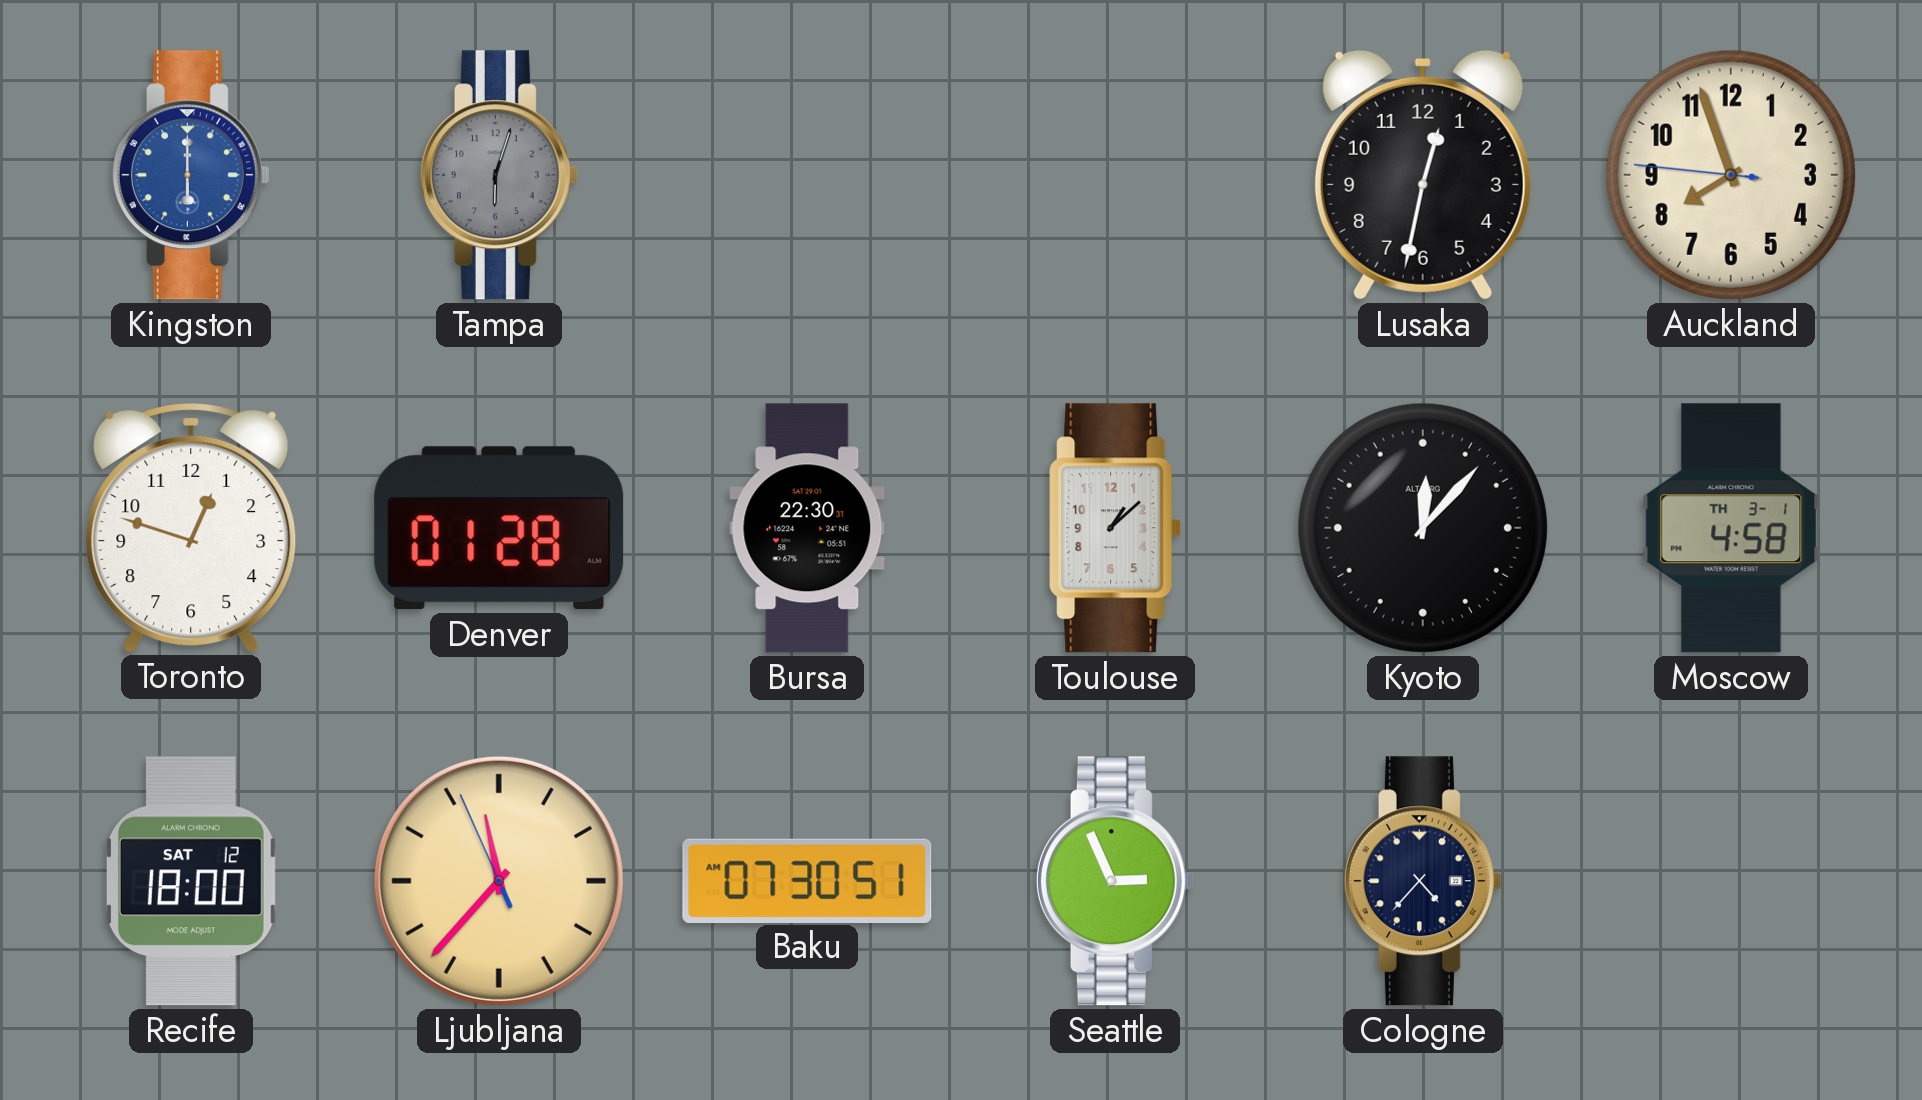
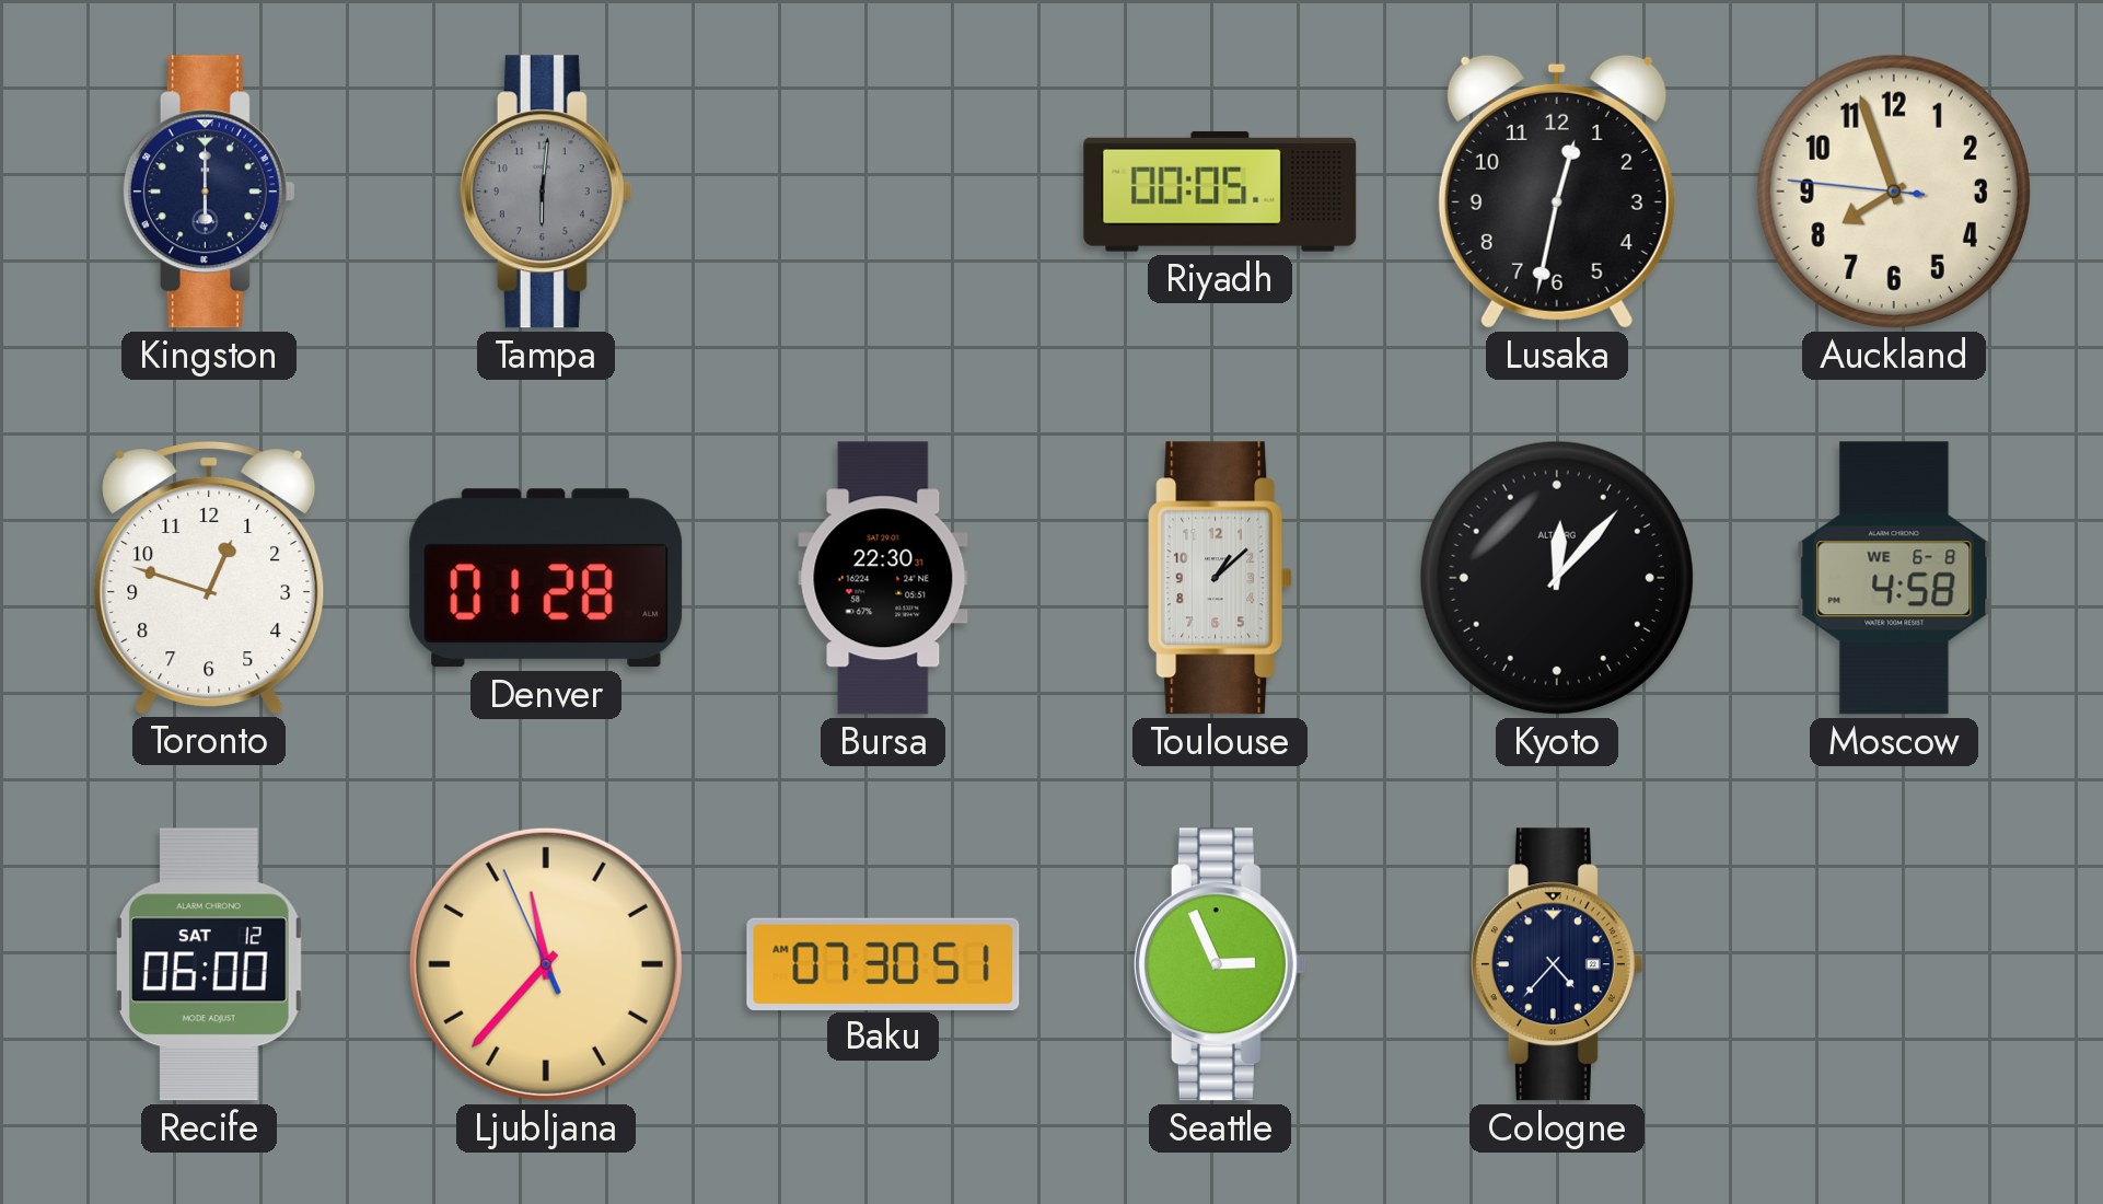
Kingston dial: blue -> navy
Tampa: 6:03 -> 6:01
Riyadh: none -> 00:05
Moscow date: TH 3-1 -> WE 6-8
Recife: 18:00 -> 06:00
